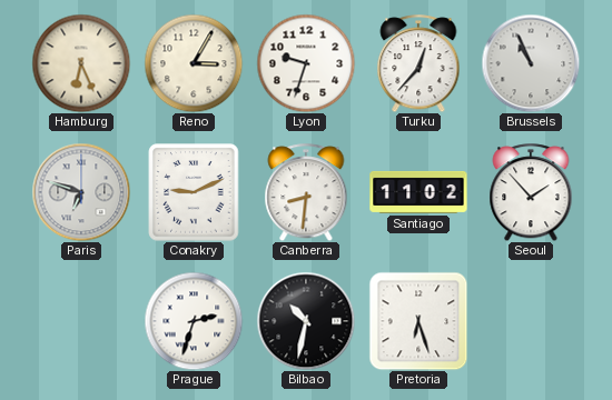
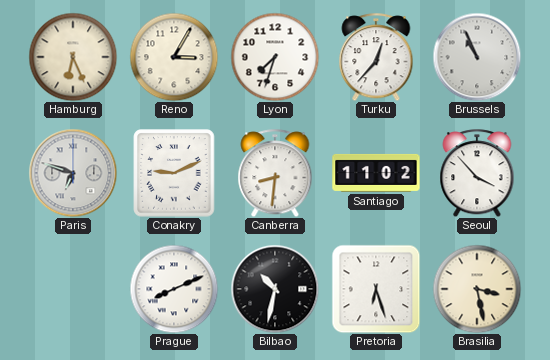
Lyon: 9:33 -> 7:33
Seoul: 1:53 -> 3:53
Prague: 2:33 -> 8:11
Brasilia: none -> 3:28
